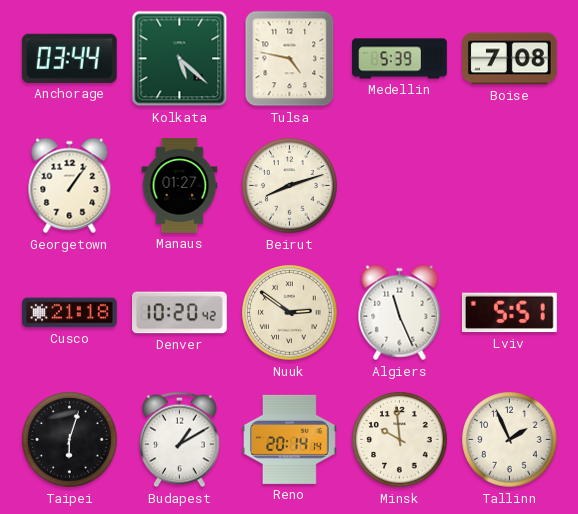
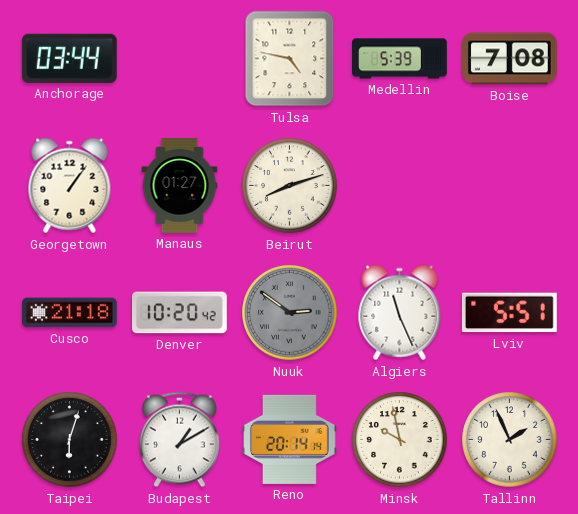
Kolkata: 5:22 -> none
Nuuk dial: cream -> grey
Minsk: 9:59 -> 9:58
